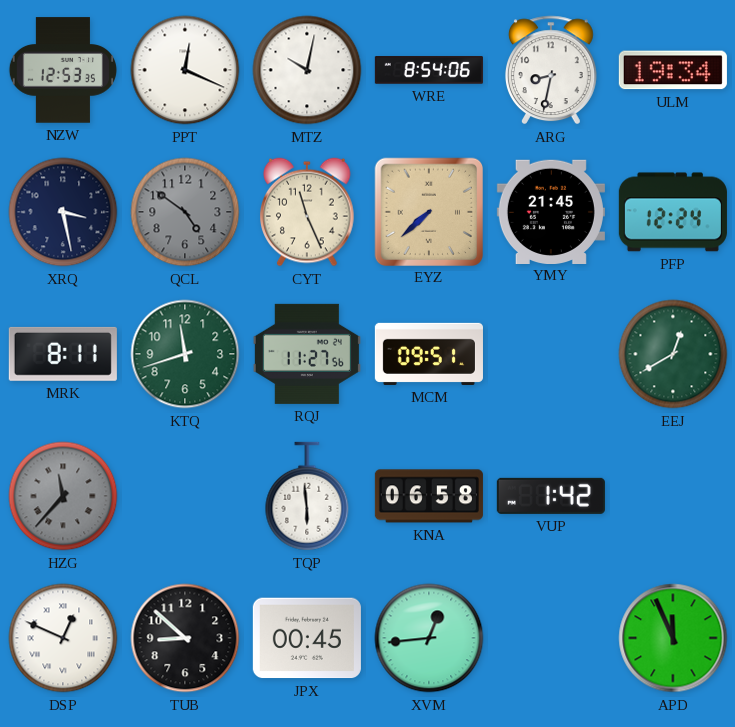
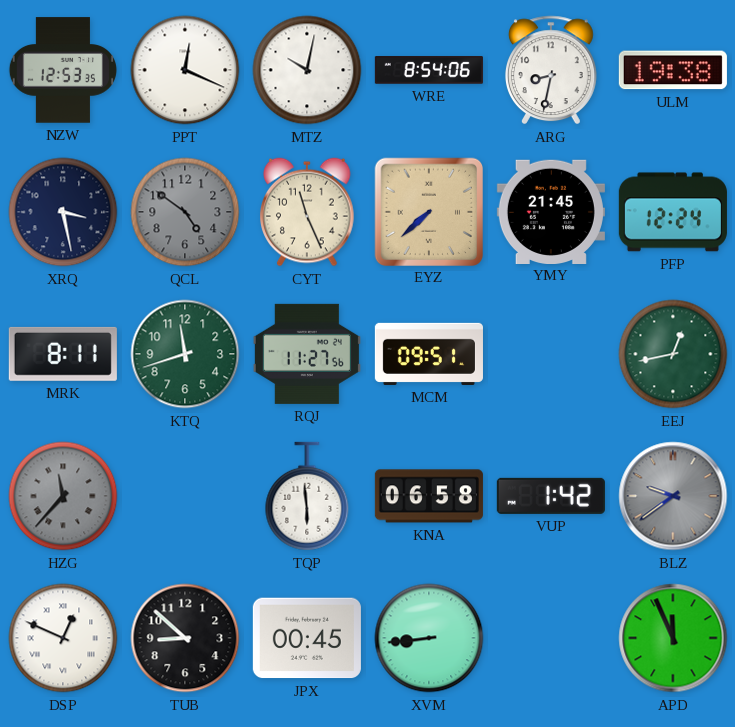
ULM: 19:34 -> 19:38
EEJ: 12:40 -> 12:43
BLZ: none -> 9:39
XVM: 12:44 -> 8:44
